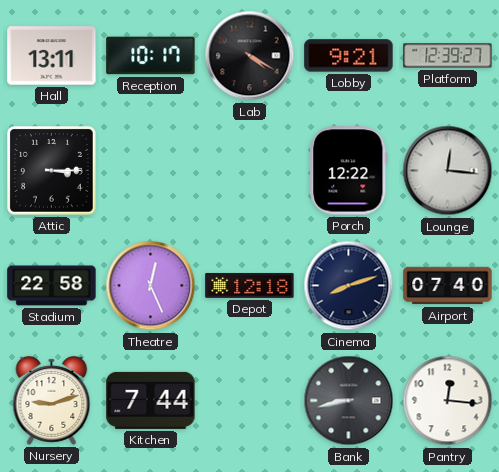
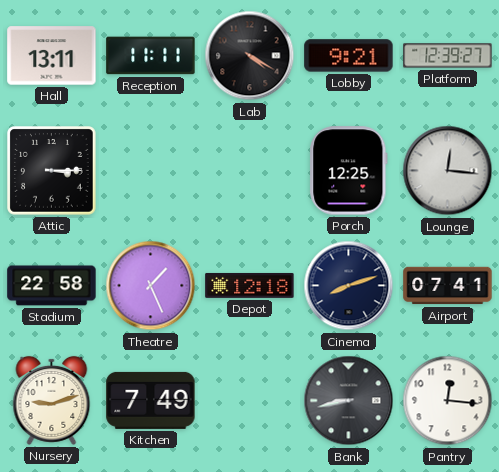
Reception: 10:17 -> 11:11
Porch: 12:22 -> 12:25
Theatre: 12:26 -> 1:26
Airport: 07:40 -> 07:41
Kitchen: 7:44 -> 7:49
